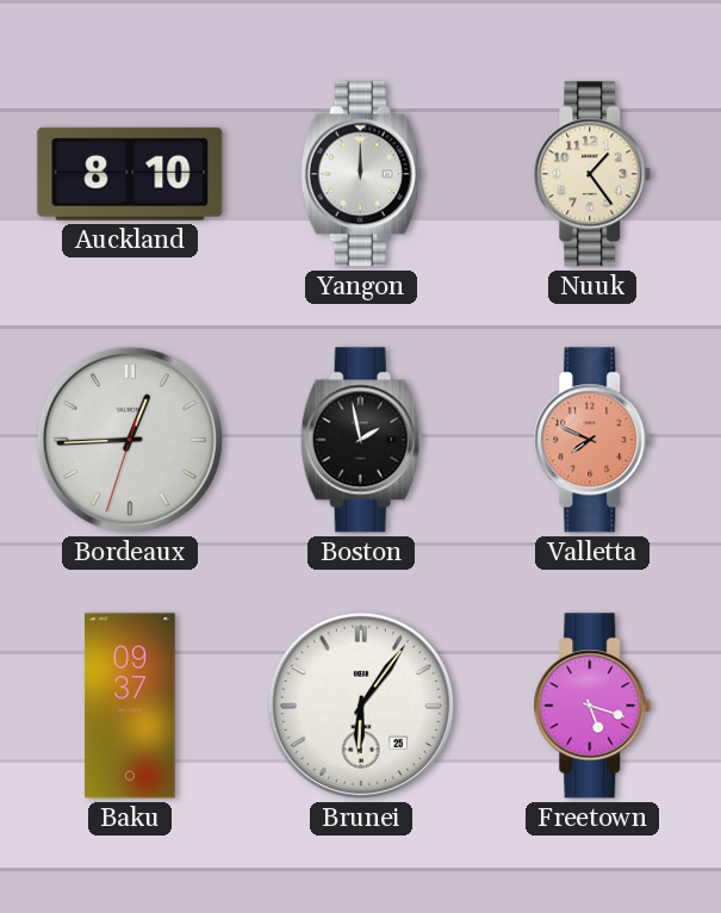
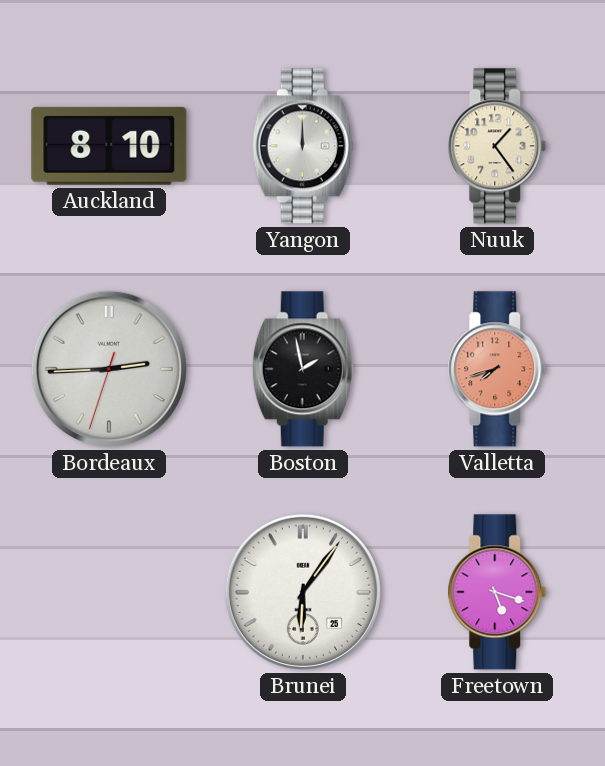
Bordeaux: 12:44 -> 2:44
Valletta: 7:49 -> 7:42
Baku: 09:37 -> none
